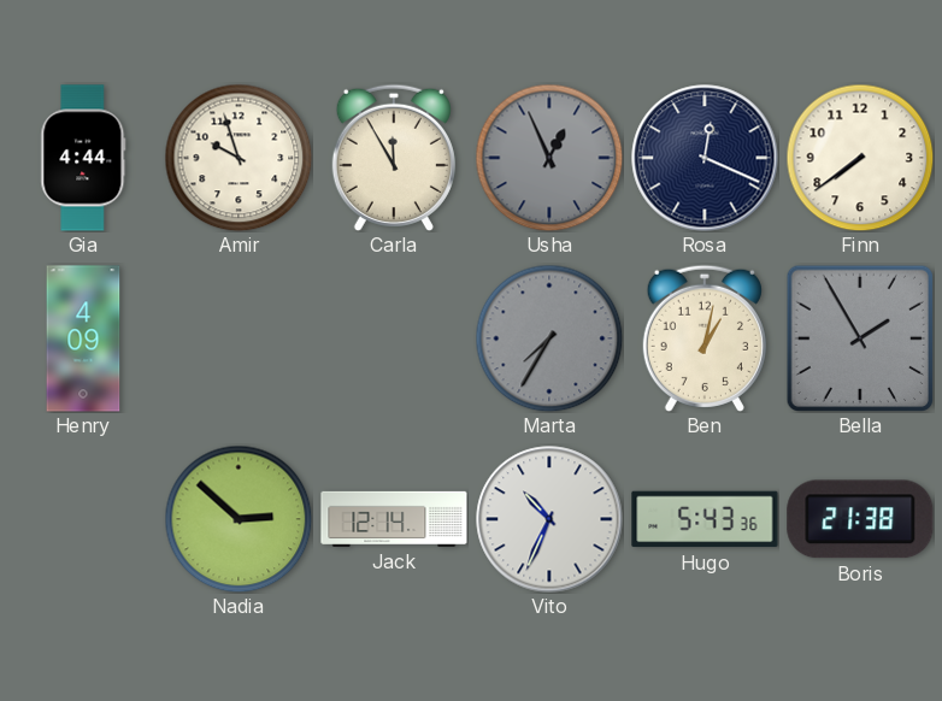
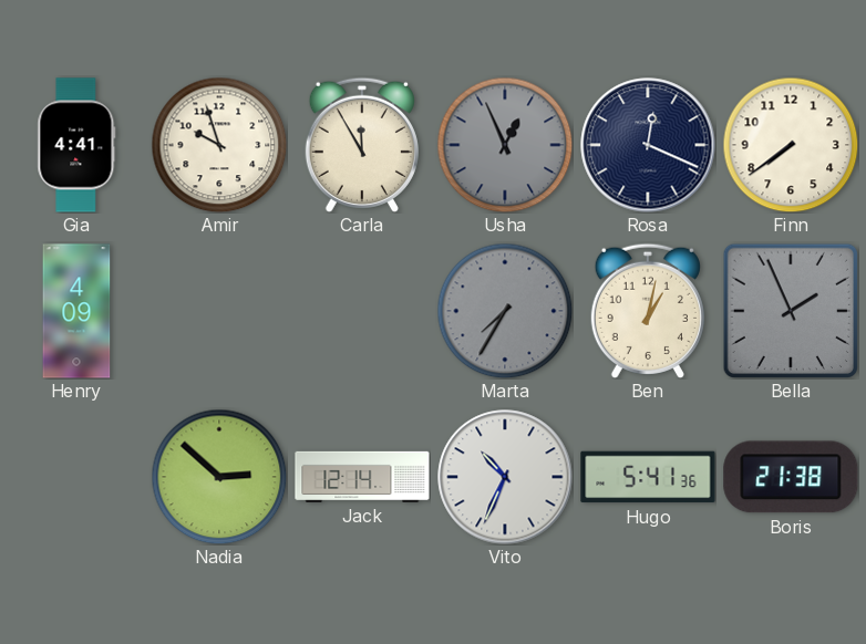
Gia: 4:44 -> 4:41
Bella: 1:55 -> 1:56
Hugo: 5:43 -> 5:41
